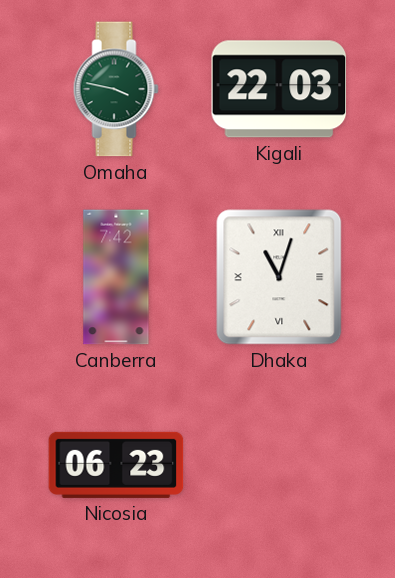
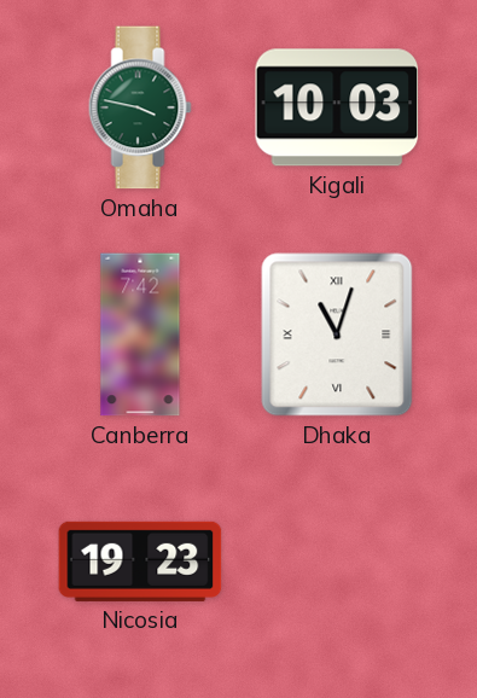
Kigali: 22:03 -> 10:03
Nicosia: 06:23 -> 19:23
